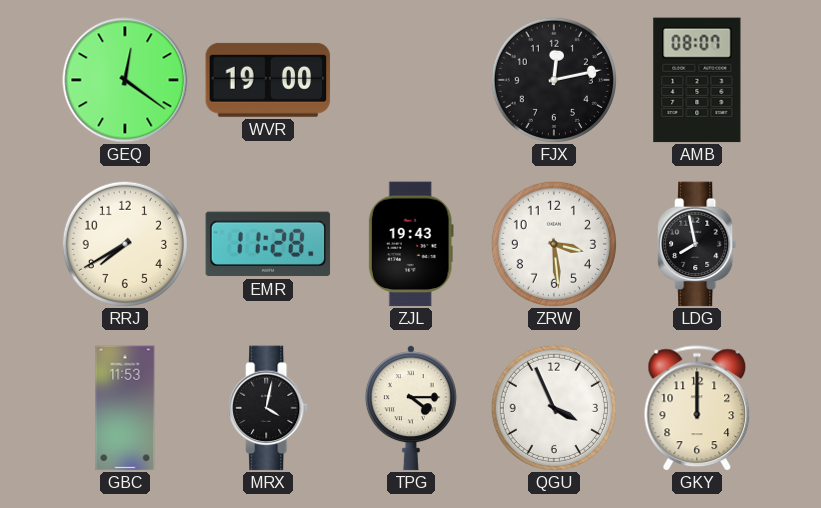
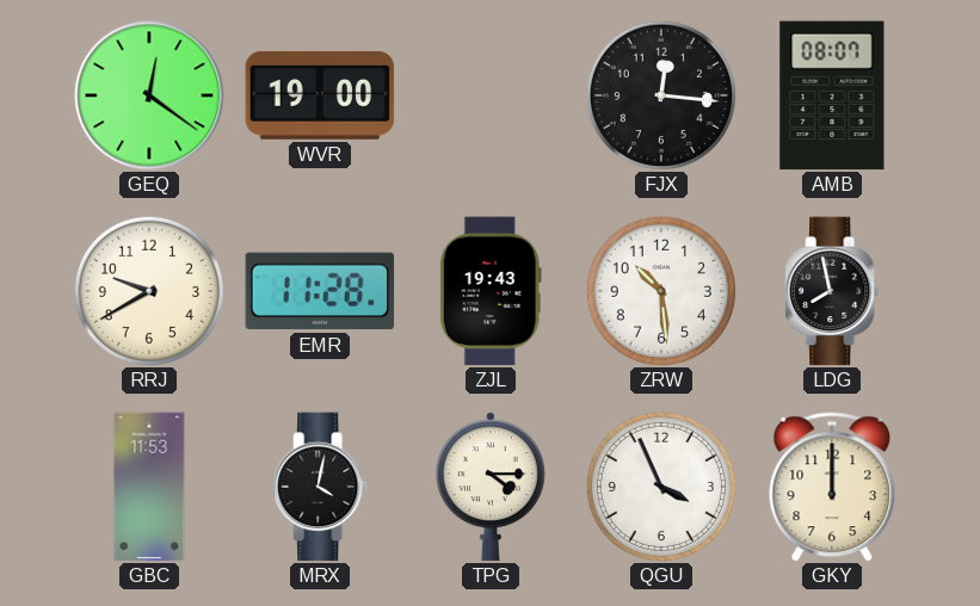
FJX: 12:13 -> 12:16
RRJ: 7:40 -> 9:40
ZRW: 3:29 -> 10:29
